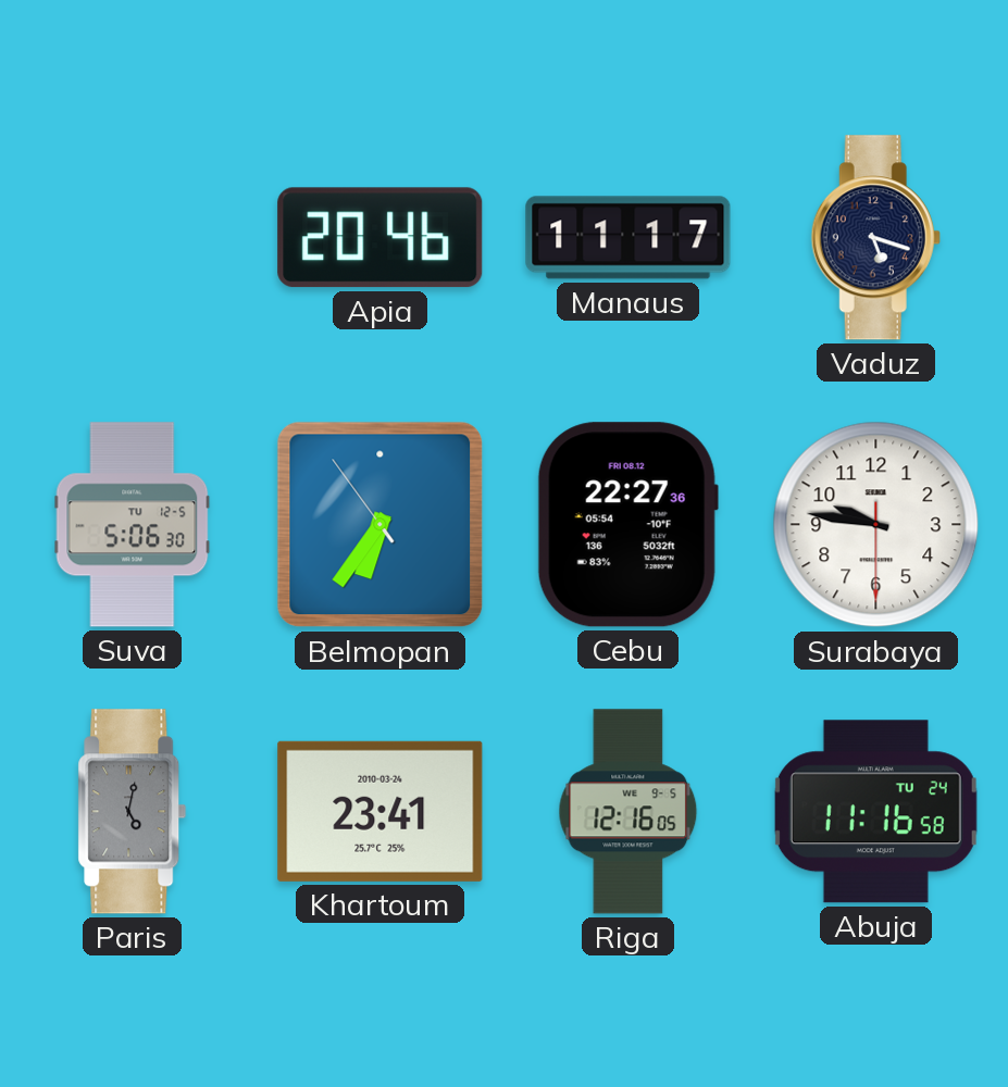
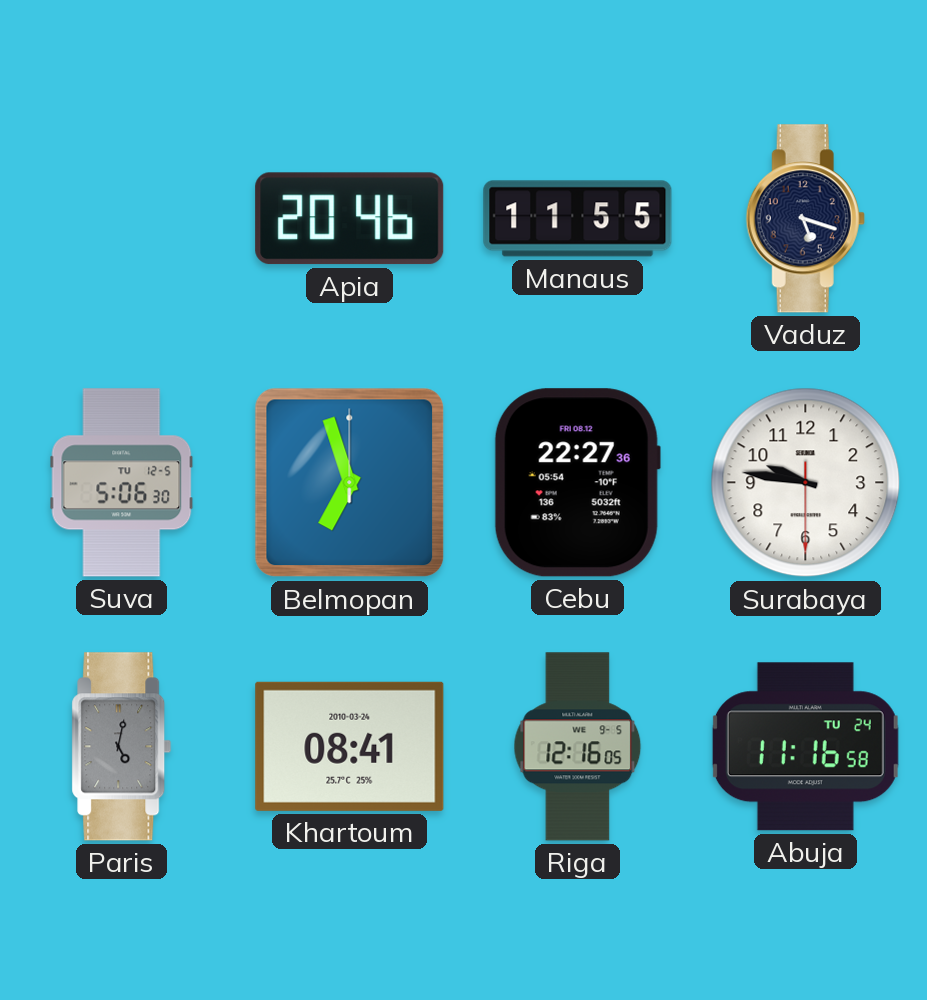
Manaus: 11:17 -> 11:55
Belmopan: 6:35 -> 6:57
Khartoum: 23:41 -> 08:41
